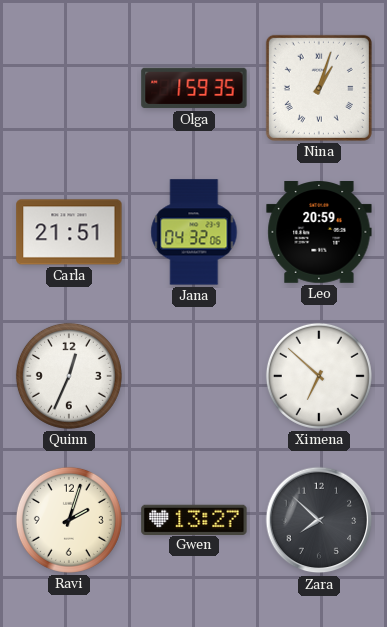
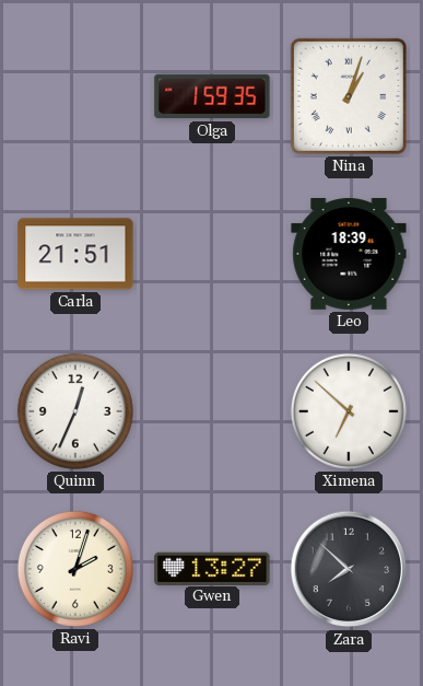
Jana: 04:32 -> none
Leo: 20:59 -> 18:39
